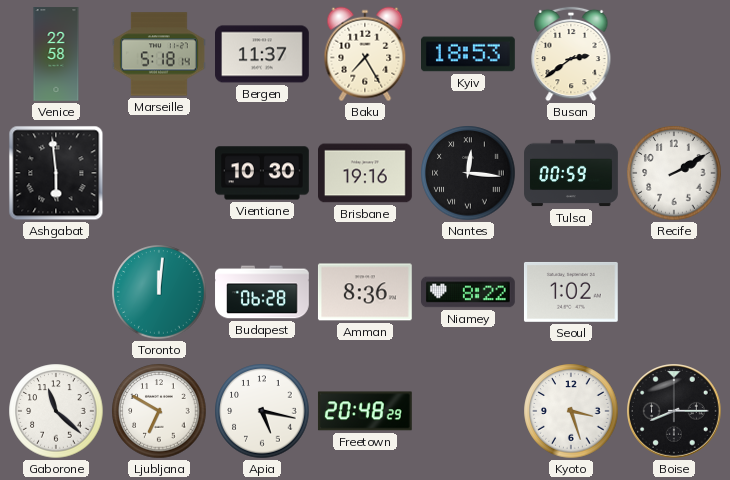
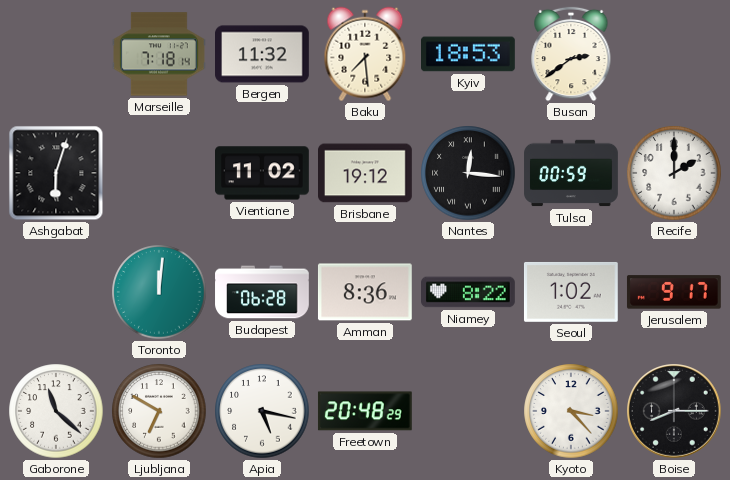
Venice: 22:58 -> none
Marseille: 5:18 -> 7:18
Bergen: 11:37 -> 11:32
Baku: 7:25 -> 7:29
Ashgabat: 5:59 -> 6:03
Vientiane: 10:30 -> 11:02
Brisbane: 19:16 -> 19:12
Recife: 2:10 -> 2:00
Jerusalem: none -> 9:17
Kyoto: 3:27 -> 3:23
